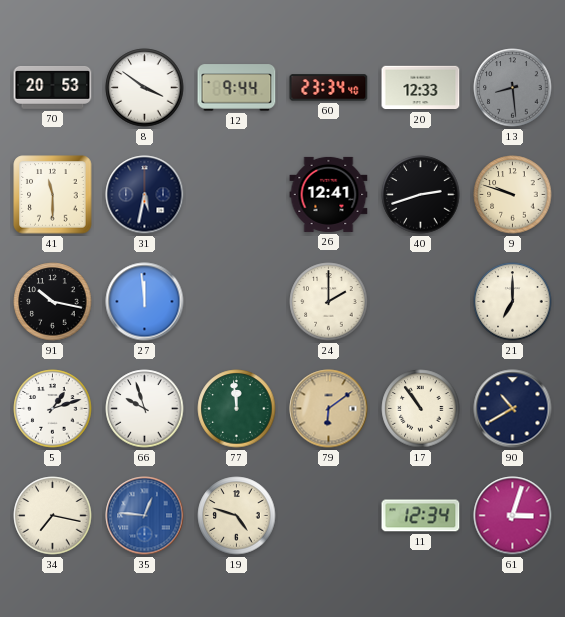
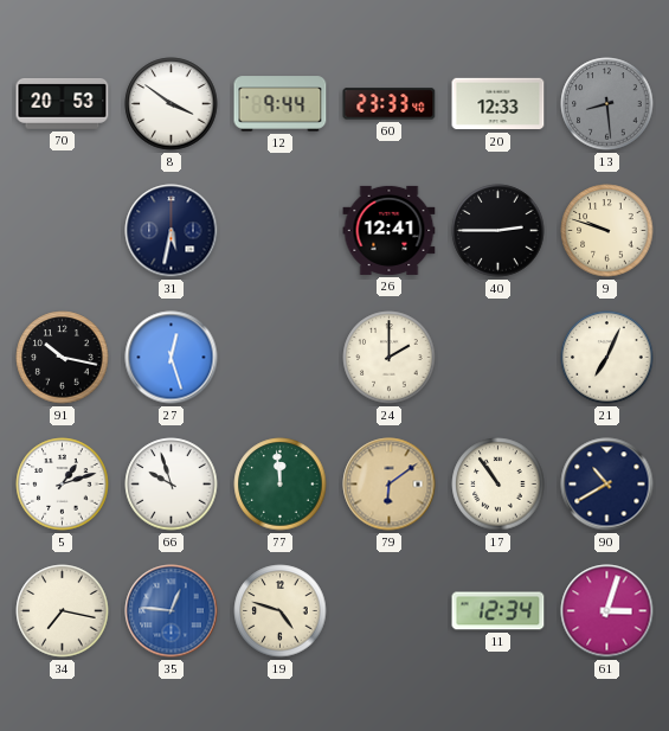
60: 23:34 -> 23:33
41: 11:30 -> none
40: 2:42 -> 2:45
27: 11:59 -> 12:27
21: 7:00 -> 7:04
